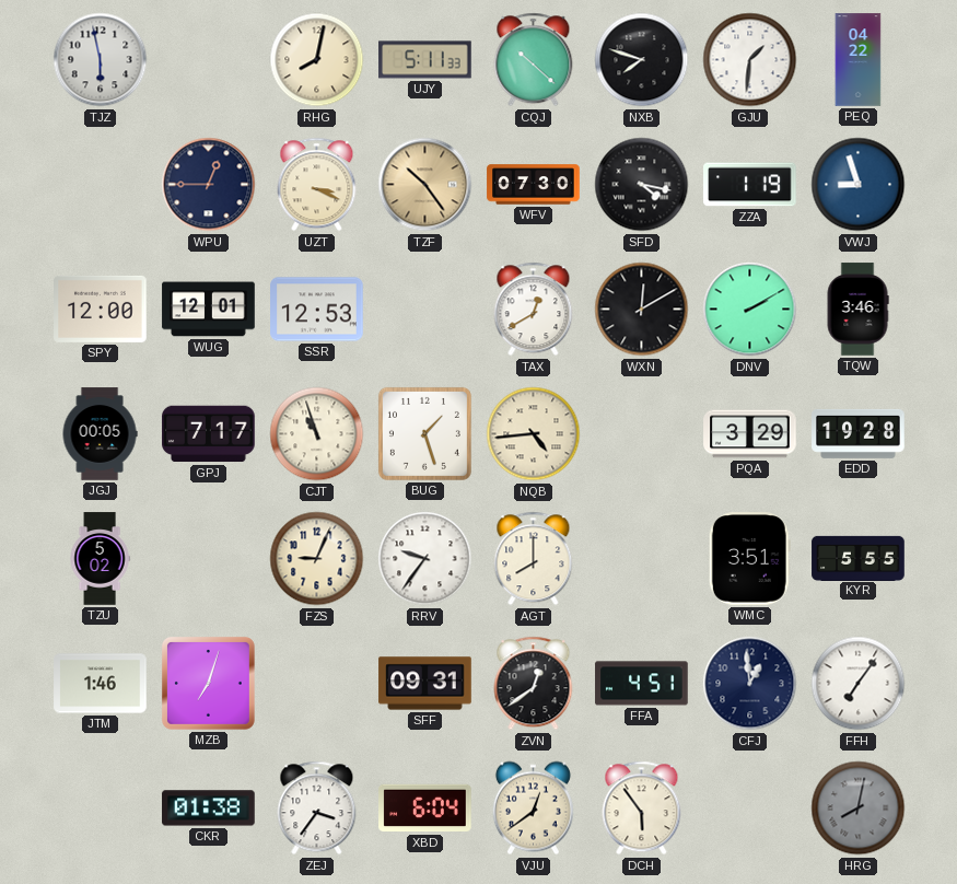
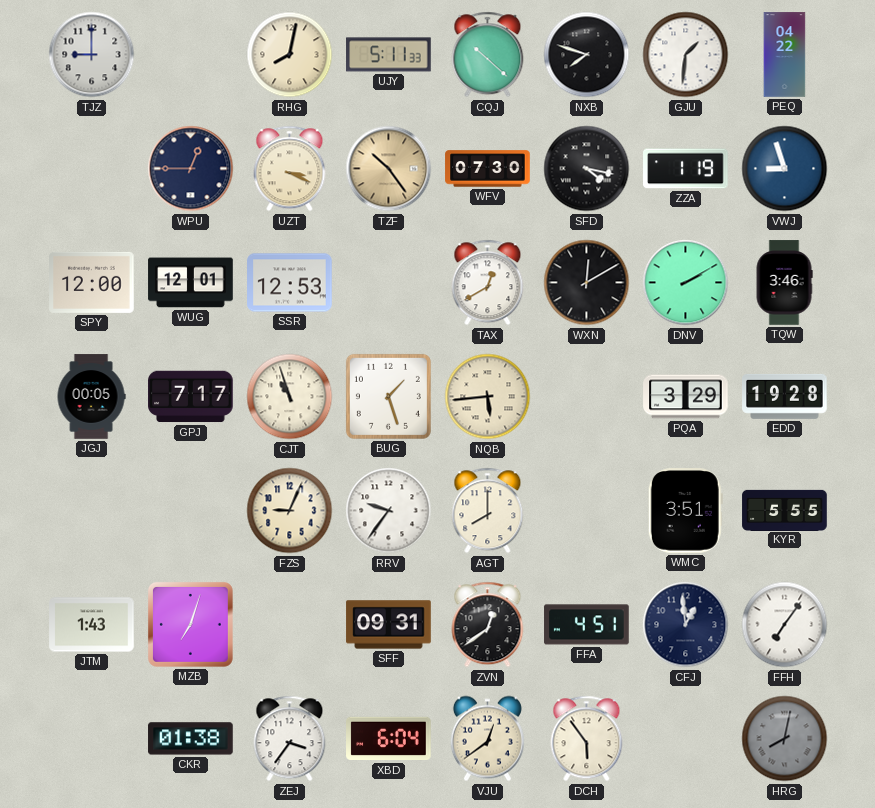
TJZ: 5:58 -> 9:00
NQB: 4:44 -> 5:44
TZU: 5:02 -> none
JTM: 1:46 -> 1:43
